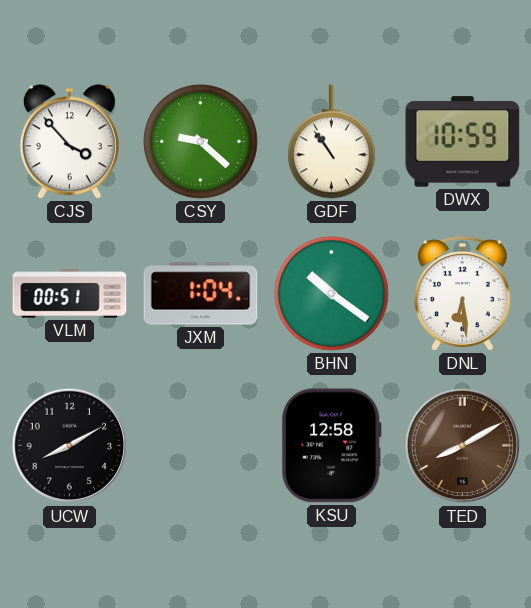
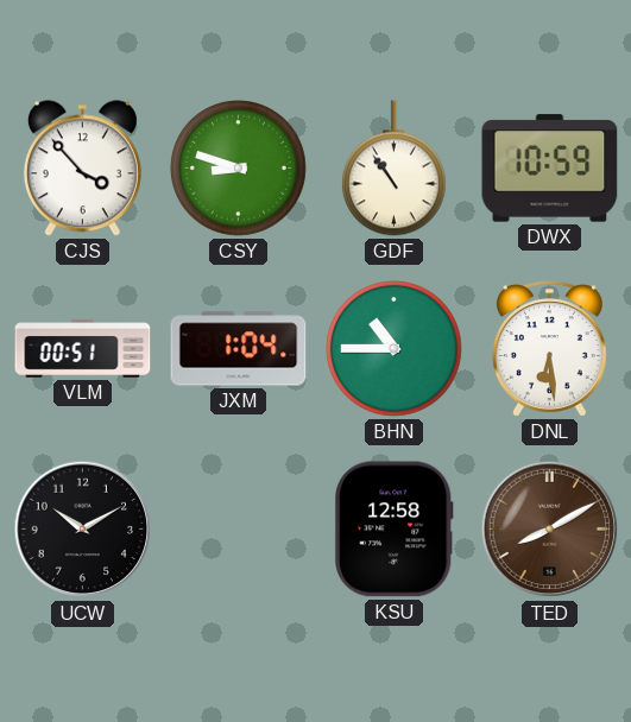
CSY: 9:22 -> 8:48
BHN: 10:21 -> 10:45
UCW: 8:10 -> 10:10
